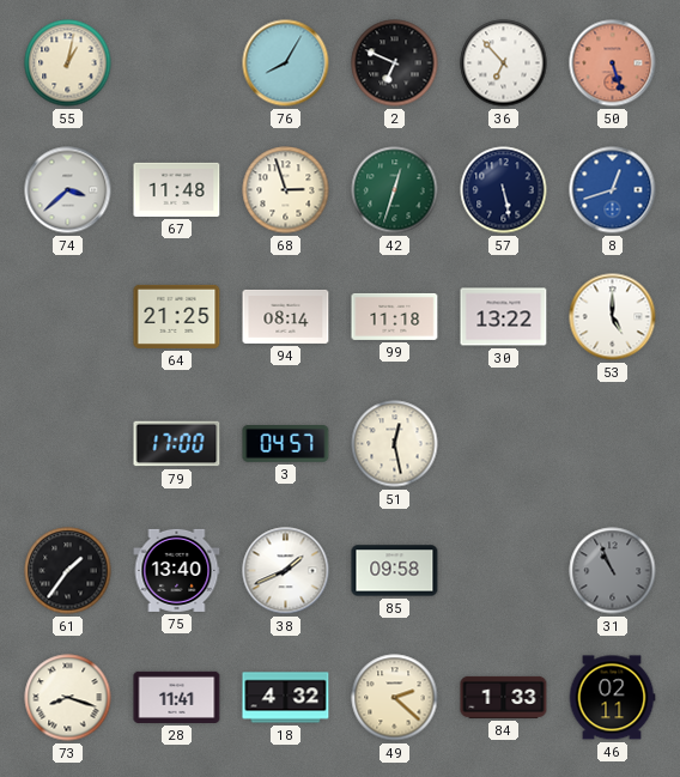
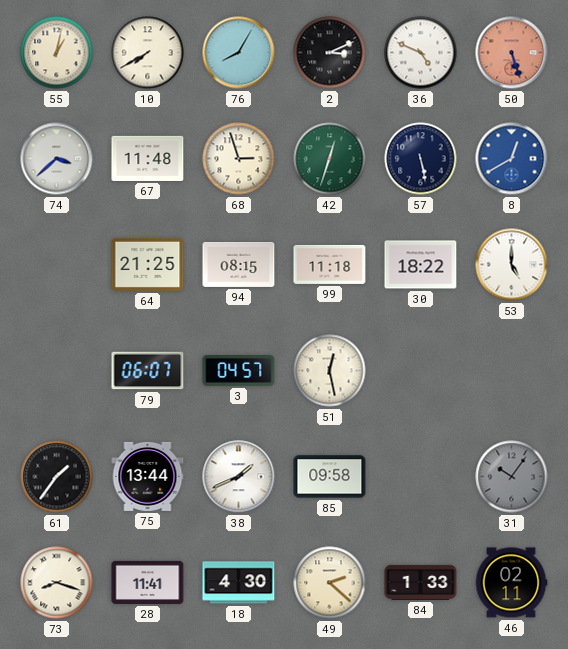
10: none -> 7:40
2: 6:49 -> 3:11
36: 6:53 -> 4:49
8: 12:42 -> 12:40
94: 08:14 -> 08:15
30: 13:22 -> 18:22
79: 17:00 -> 06:07
75: 13:40 -> 13:44
31: 10:56 -> 10:06
18: 4:32 -> 4:30
